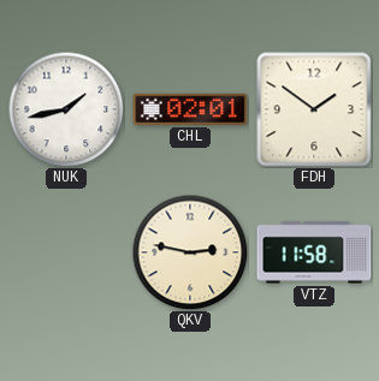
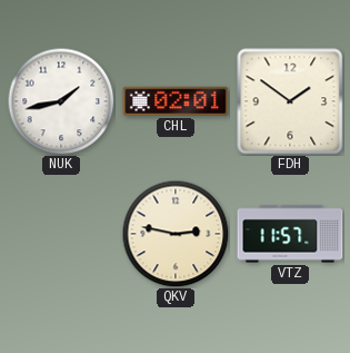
VTZ: 11:58 -> 11:57
